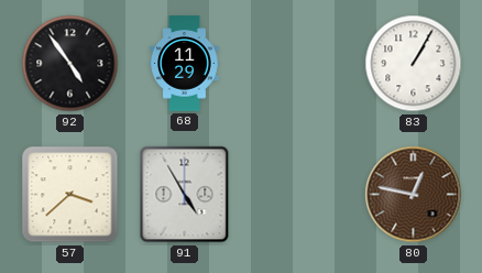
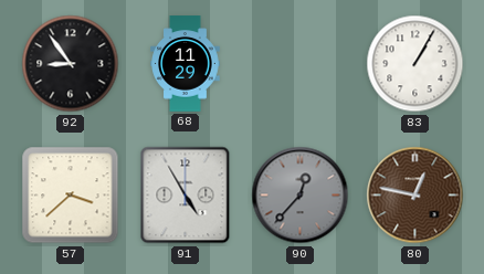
92: 4:54 -> 8:54
90: none -> 12:37
